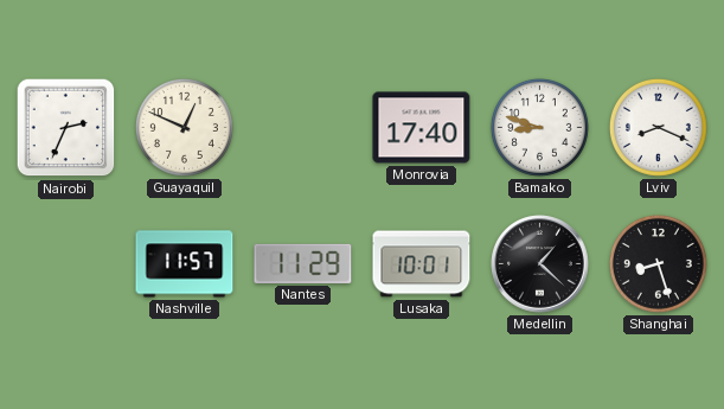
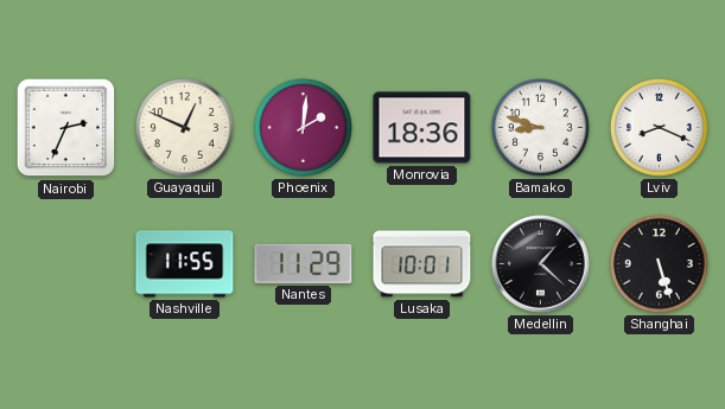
Phoenix: none -> 2:01
Monrovia: 17:40 -> 18:36
Nashville: 11:57 -> 11:55
Shanghai: 8:27 -> 5:27
